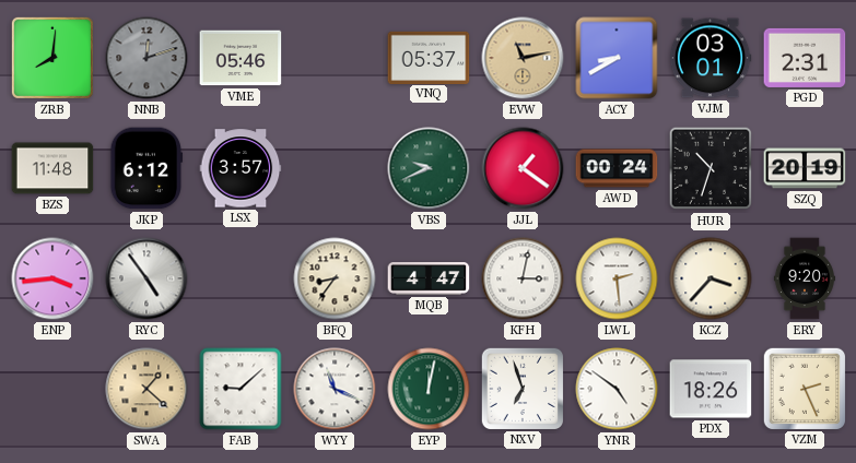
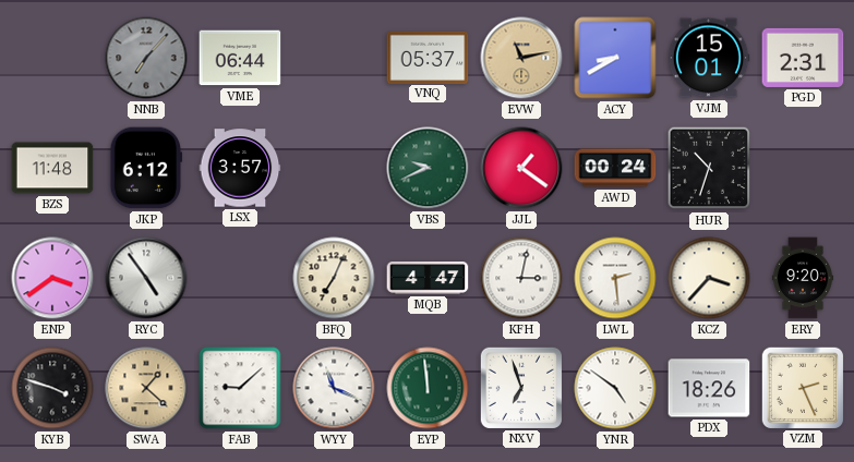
ZRB: 8:01 -> none
NNB: 12:12 -> 7:07
VME: 05:46 -> 06:44
VJM: 03:01 -> 15:01
SZQ: 20:19 -> none
ENP: 3:44 -> 3:39
BFQ: 8:36 -> 7:04
KYB: none -> 3:48
EYP: 12:02 -> 11:59
